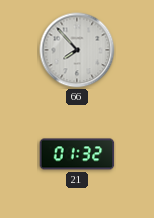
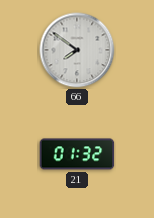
66: 7:53 -> 7:51
